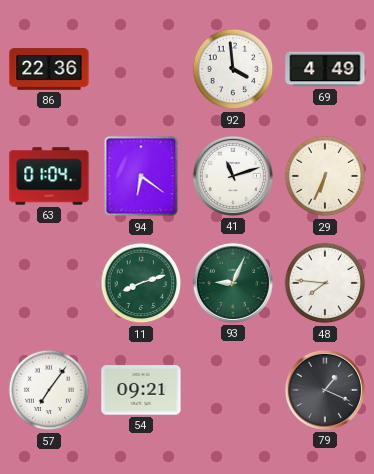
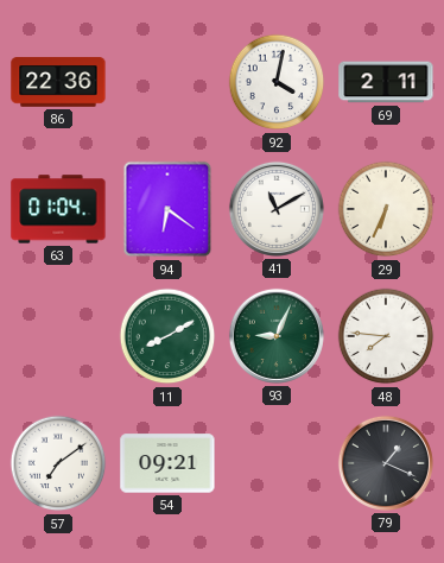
92: 3:59 -> 4:02
69: 4:49 -> 2:11
41: 11:12 -> 11:10
11: 8:12 -> 8:10
57: 7:06 -> 7:09
